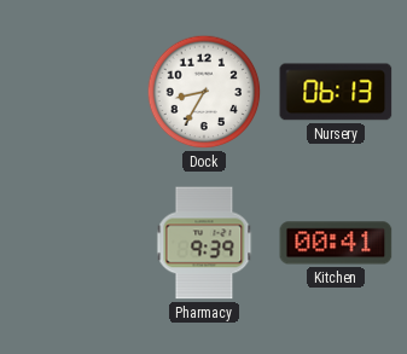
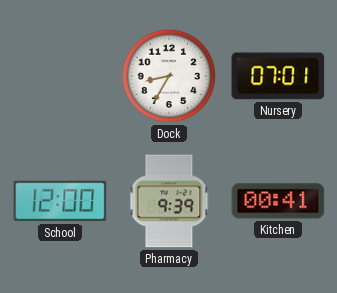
Nursery: 06:13 -> 07:01
School: none -> 12:00
